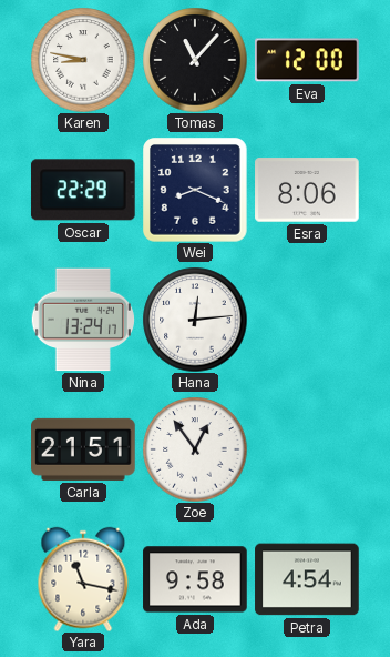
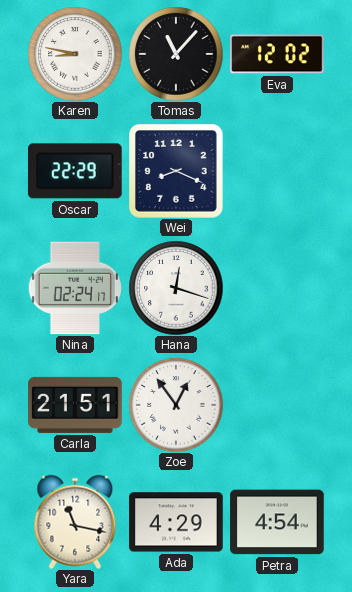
Eva: 12:00 -> 12:02
Esra: 8:06 -> none
Nina: 13:24 -> 02:24
Hana: 12:14 -> 12:18
Ada: 9:58 -> 4:29
